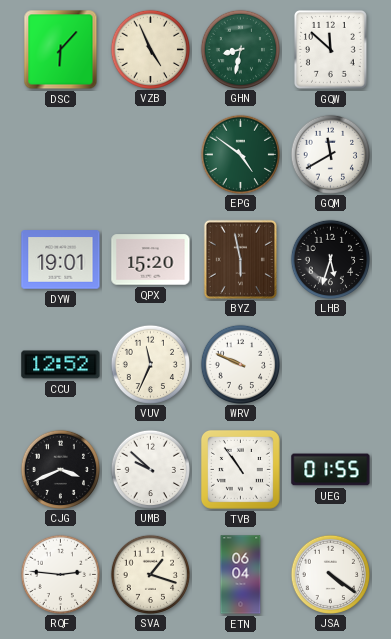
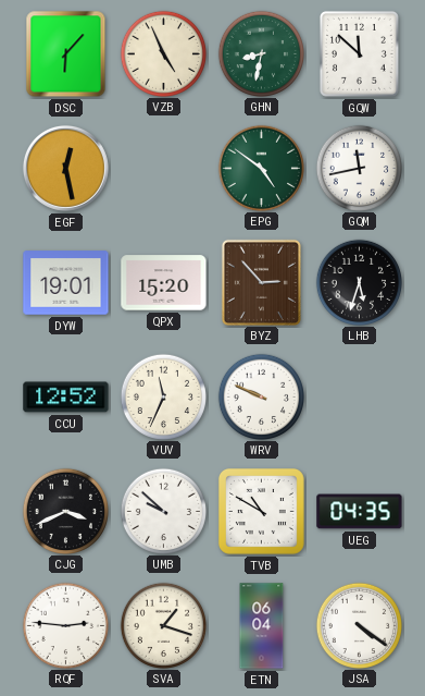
EGF: none -> 12:28
GQM: 11:40 -> 11:43
BYZ: 5:58 -> 2:53
TVB: 10:54 -> 10:50
UEG: 01:55 -> 04:35
